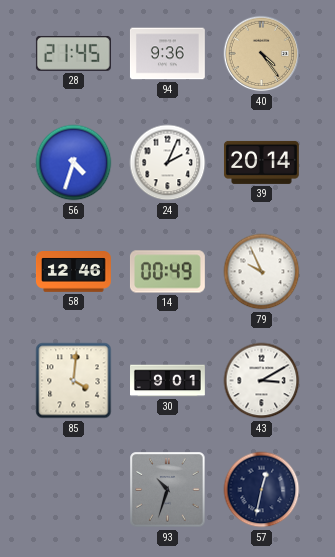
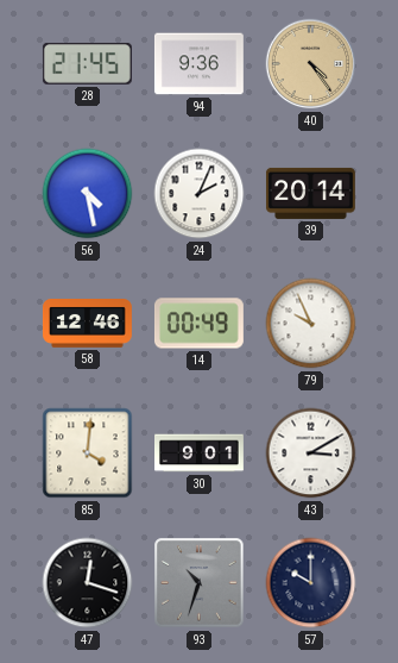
56: 4:33 -> 4:28
47: none -> 12:18
57: 12:32 -> 10:00
